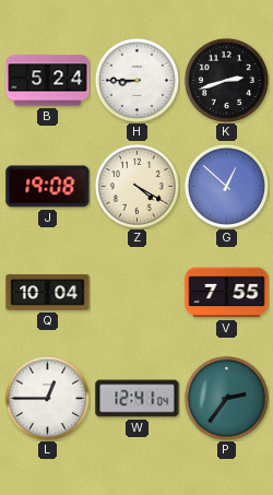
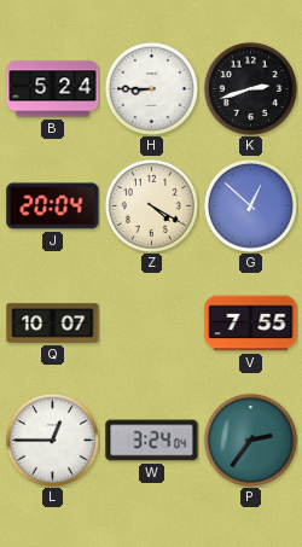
J: 19:08 -> 20:04
Q: 10:04 -> 10:07
W: 12:41 -> 3:24
